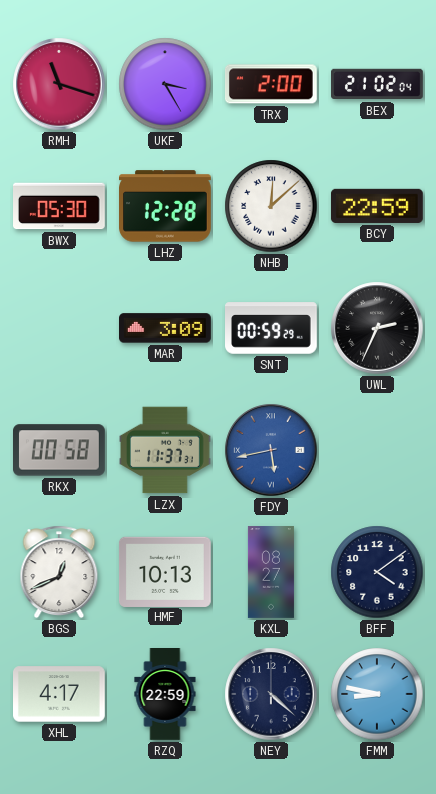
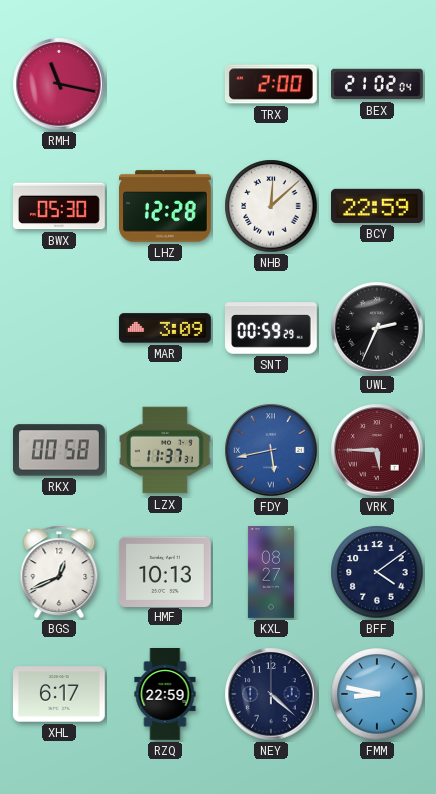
RMH: 11:18 -> 11:17
UKF: 3:25 -> none
VRK: none -> 5:45
XHL: 4:17 -> 6:17
